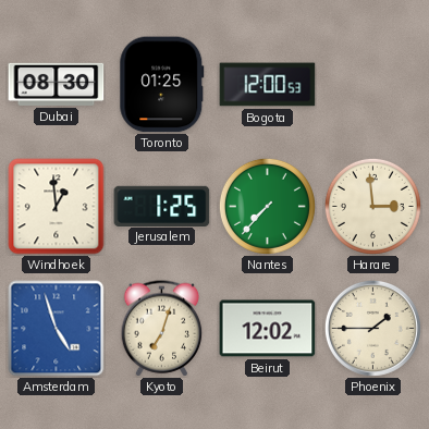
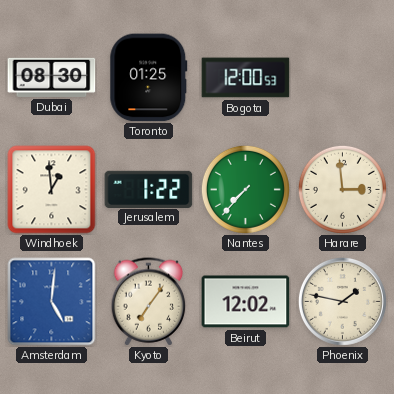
Jerusalem: 1:25 -> 1:22
Amsterdam: 4:57 -> 5:01
Kyoto: 7:03 -> 7:06
Phoenix: 1:45 -> 1:47
